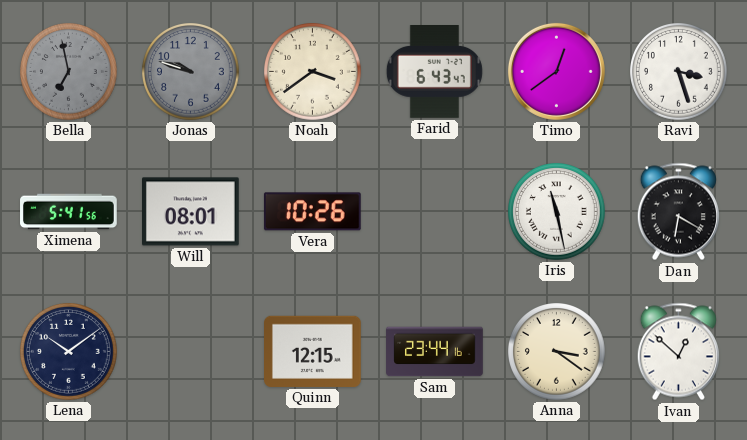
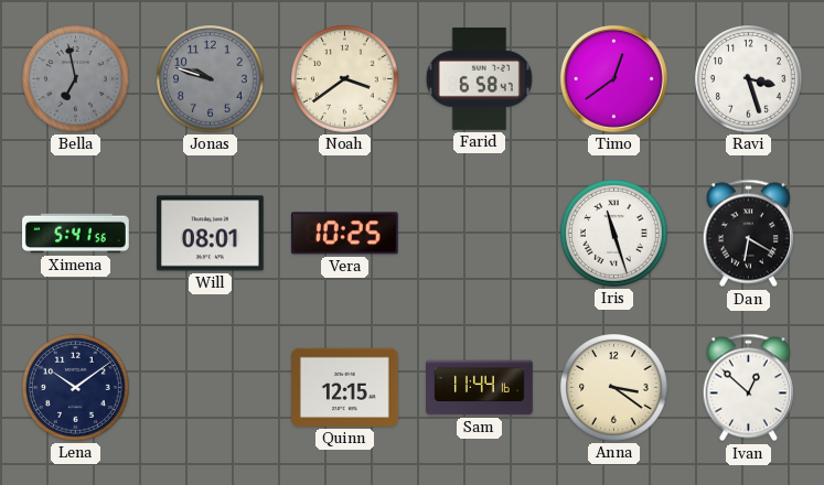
Farid: 6:43 -> 6:58
Vera: 10:26 -> 10:25
Iris: 11:28 -> 11:27
Sam: 23:44 -> 11:44
